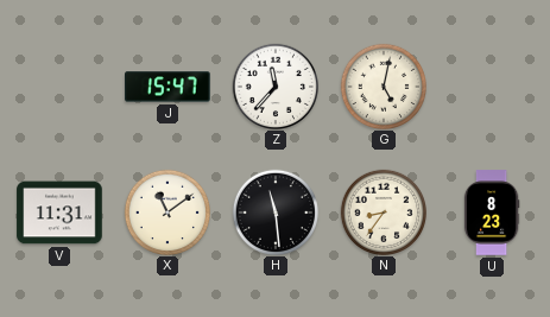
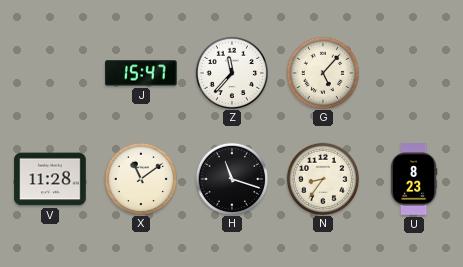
G: 5:02 -> 5:07
V: 11:31 -> 11:28
H: 11:29 -> 11:18
